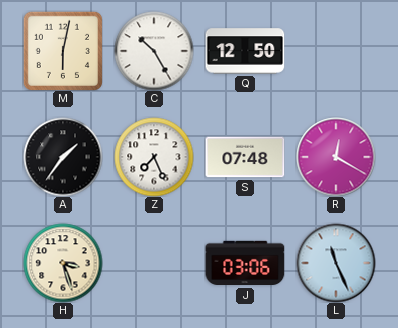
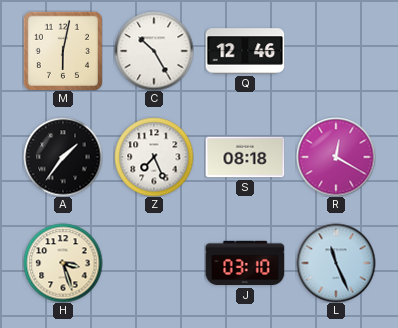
Q: 12:50 -> 12:46
S: 07:48 -> 08:18
J: 03:06 -> 03:10
